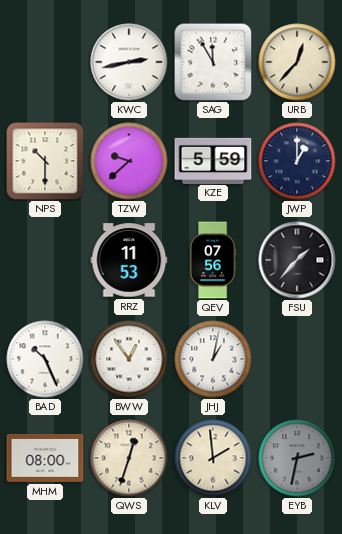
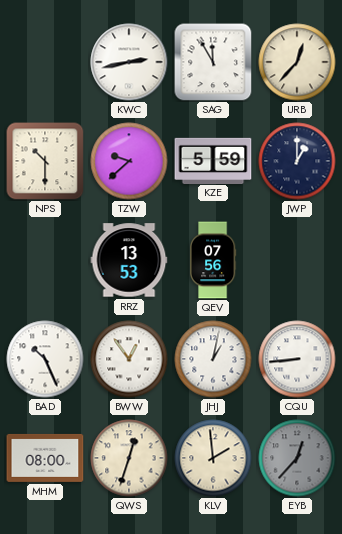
RRZ: 11:53 -> 13:53
FSU: 1:37 -> none
CQU: none -> 8:44
EYB: 2:32 -> 12:37
